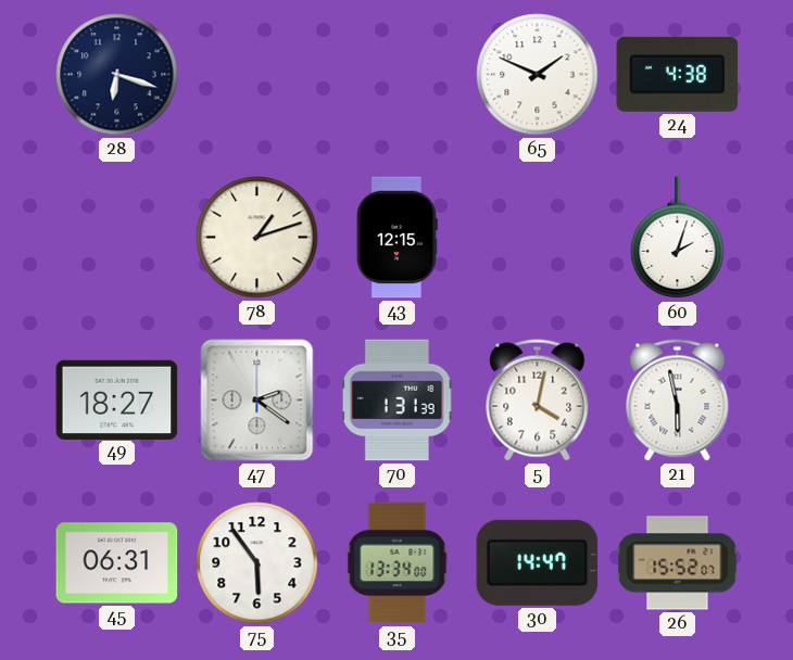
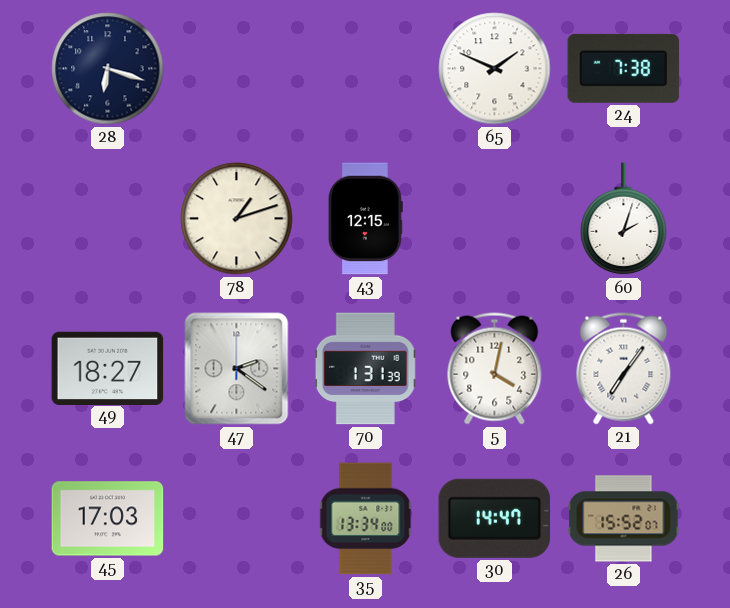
24: 4:38 -> 7:38
21: 5:58 -> 7:06
45: 06:31 -> 17:03
75: 5:54 -> none
